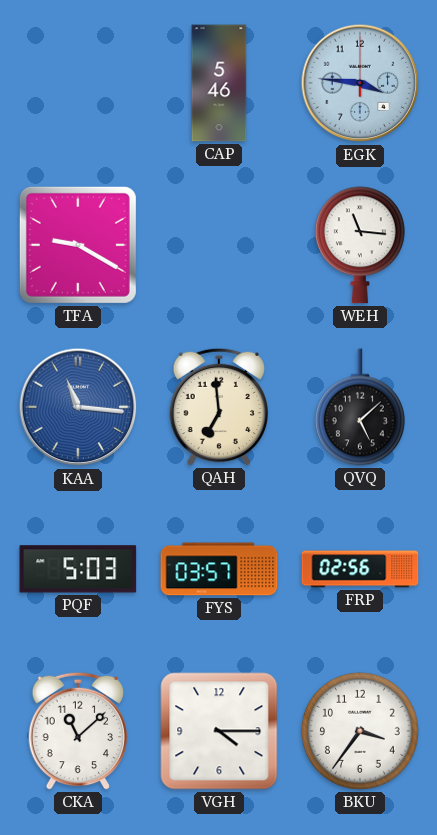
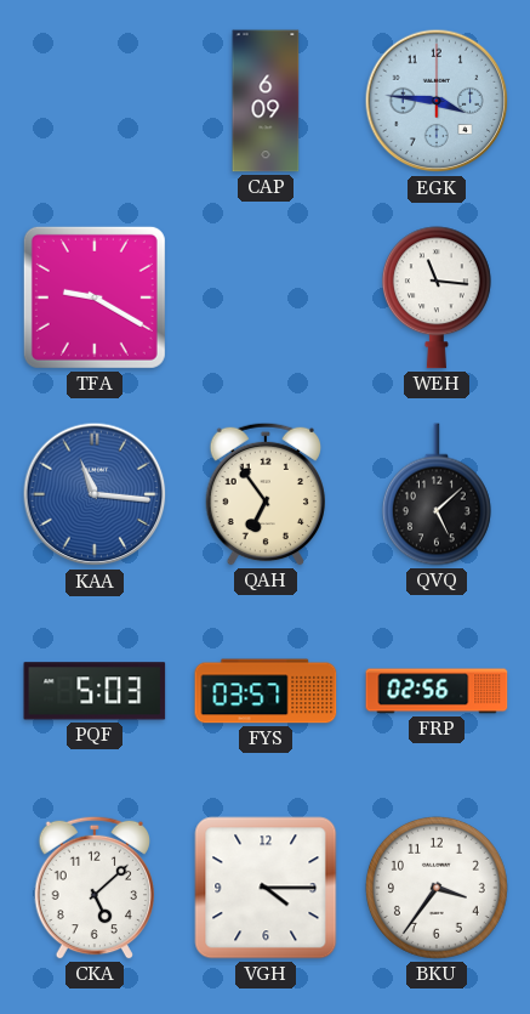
CAP: 5:46 -> 6:09
QAH: 6:59 -> 6:54
CKA: 11:08 -> 5:08
